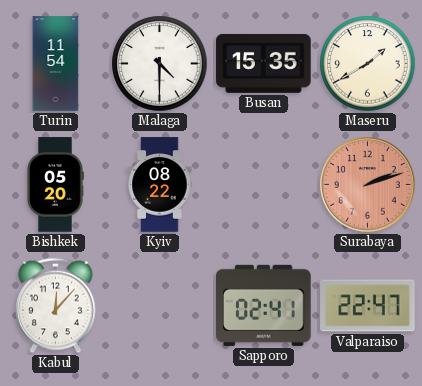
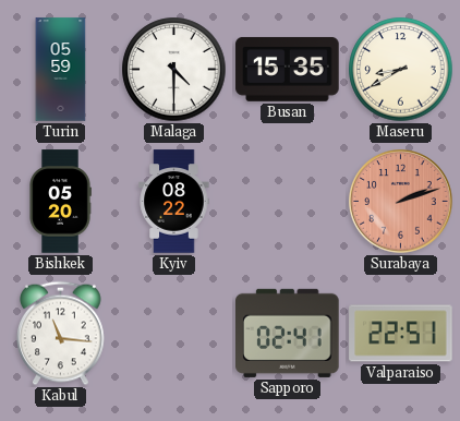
Turin: 11:54 -> 05:59
Maseru: 1:40 -> 8:40
Kabul: 12:07 -> 11:16
Valparaiso: 22:47 -> 22:51
